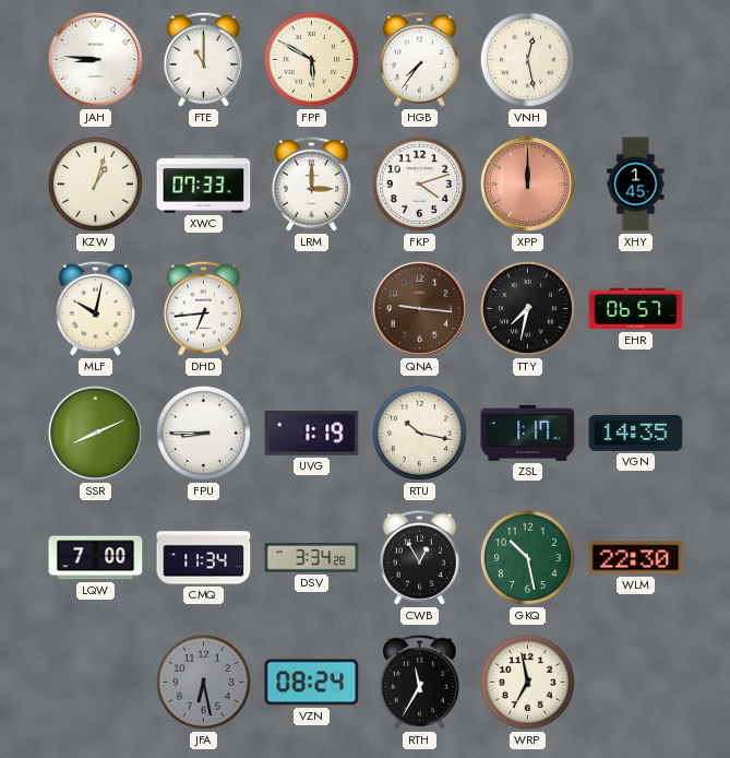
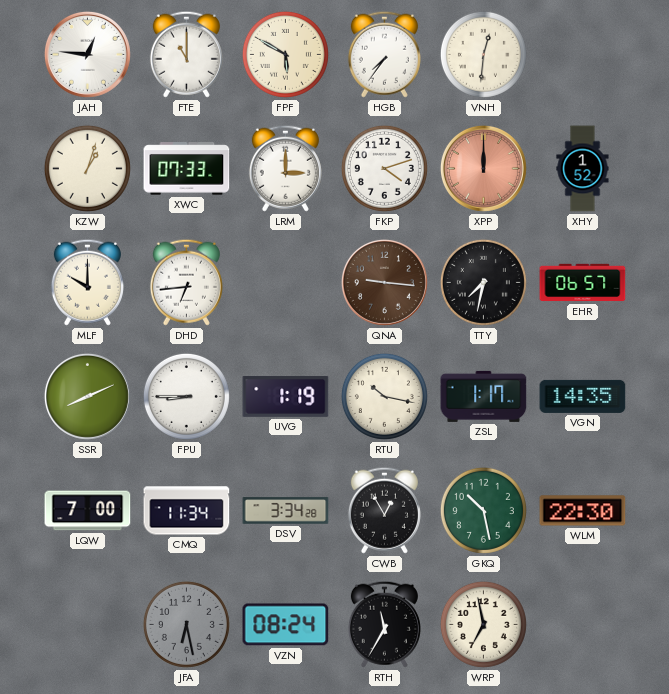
JAH: 8:46 -> 12:46
VNH: 12:28 -> 12:31
XHY: 1:45 -> 1:52
MLF: 10:02 -> 10:00
